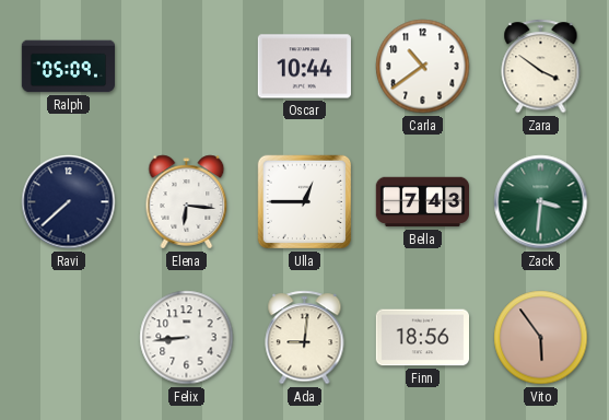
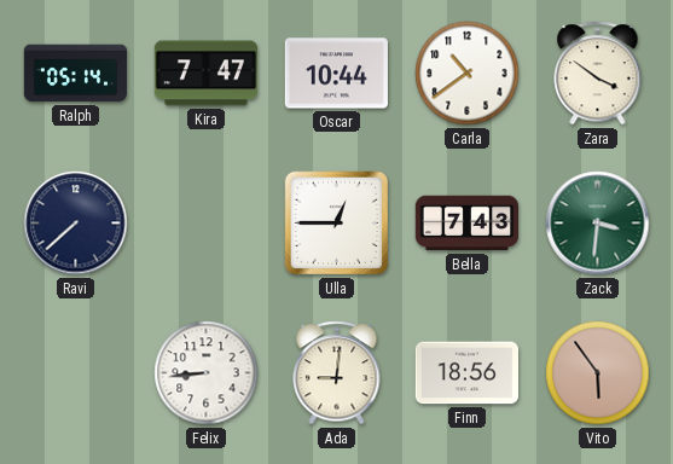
Ralph: 05:09 -> 05:14
Kira: none -> 7:47
Elena: 6:16 -> none
